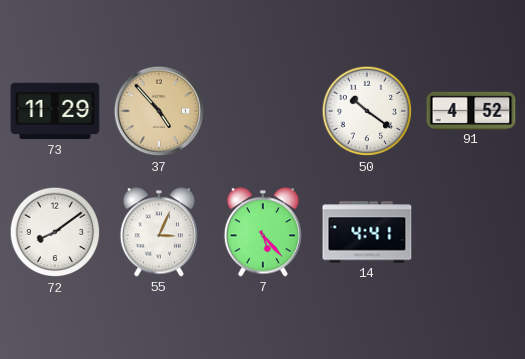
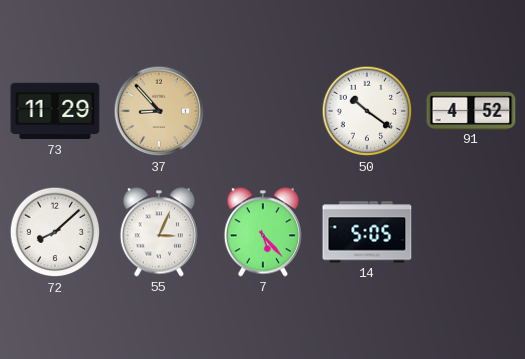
37: 4:53 -> 8:53
72: 8:09 -> 8:08
14: 4:41 -> 5:05
